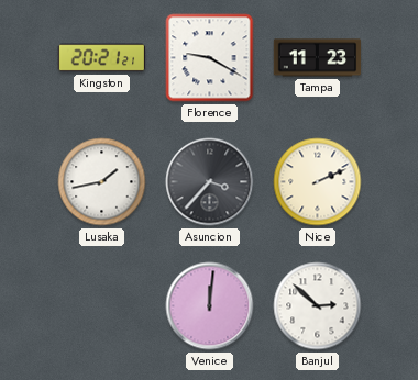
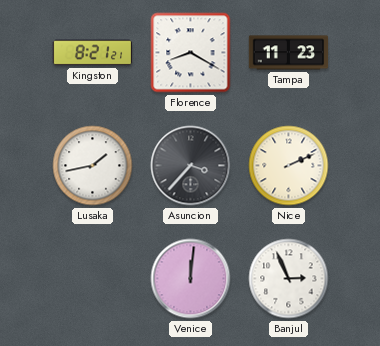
Kingston: 20:21 -> 8:21
Florence: 9:20 -> 8:20
Banjul: 2:52 -> 2:56
